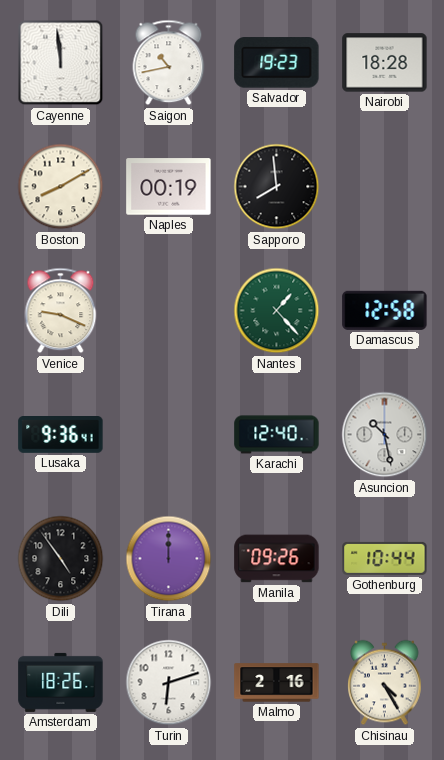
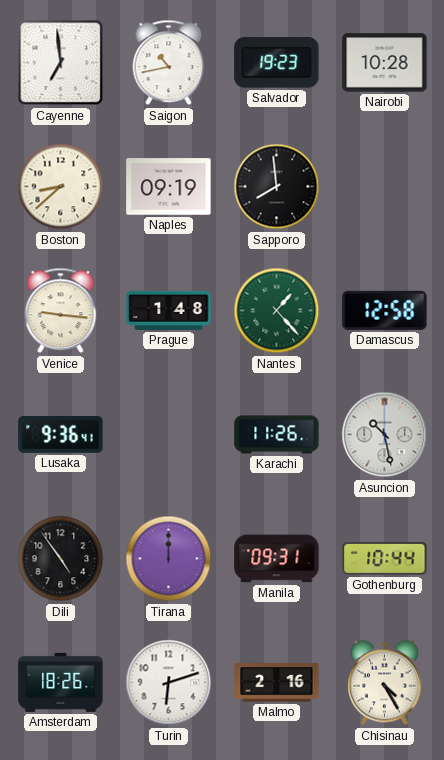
Cayenne: 11:59 -> 6:59
Nairobi: 18:28 -> 10:28
Boston: 8:10 -> 8:38
Naples: 00:19 -> 09:19
Venice: 9:19 -> 9:16
Prague: none -> 1:48
Karachi: 12:40 -> 11:26
Manila: 09:26 -> 09:31
